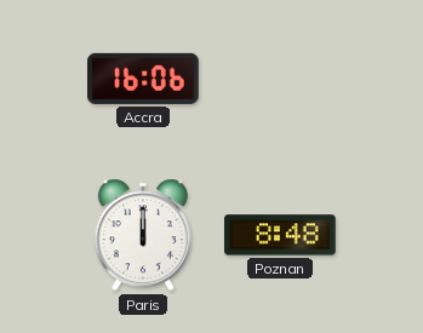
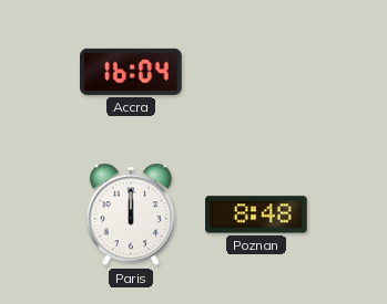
Accra: 16:06 -> 16:04
